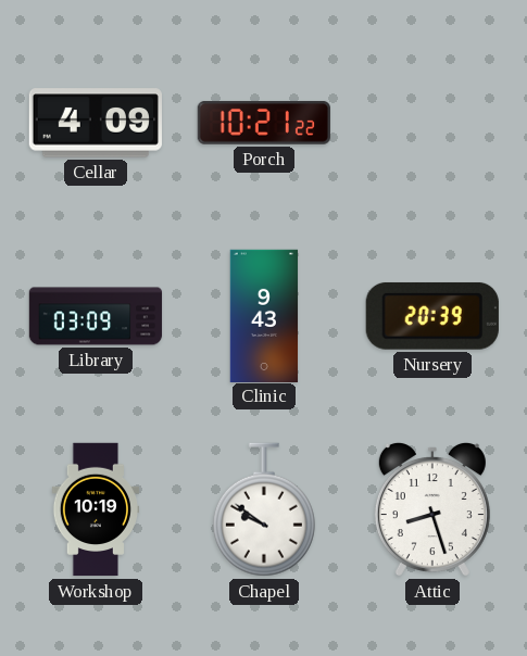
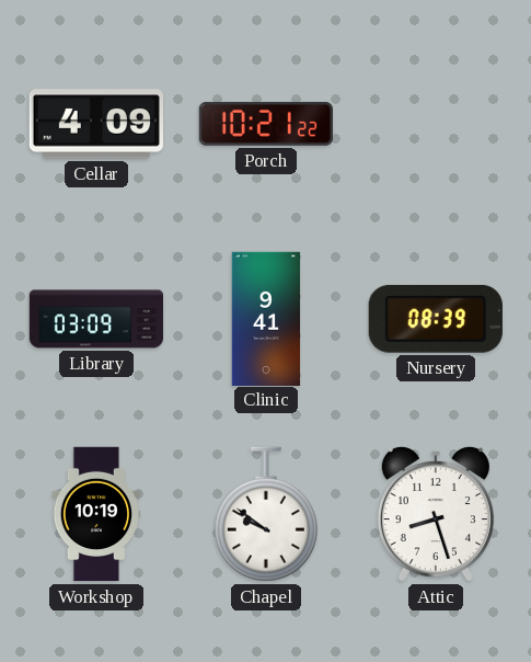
Clinic: 9:43 -> 9:41
Nursery: 20:39 -> 08:39
